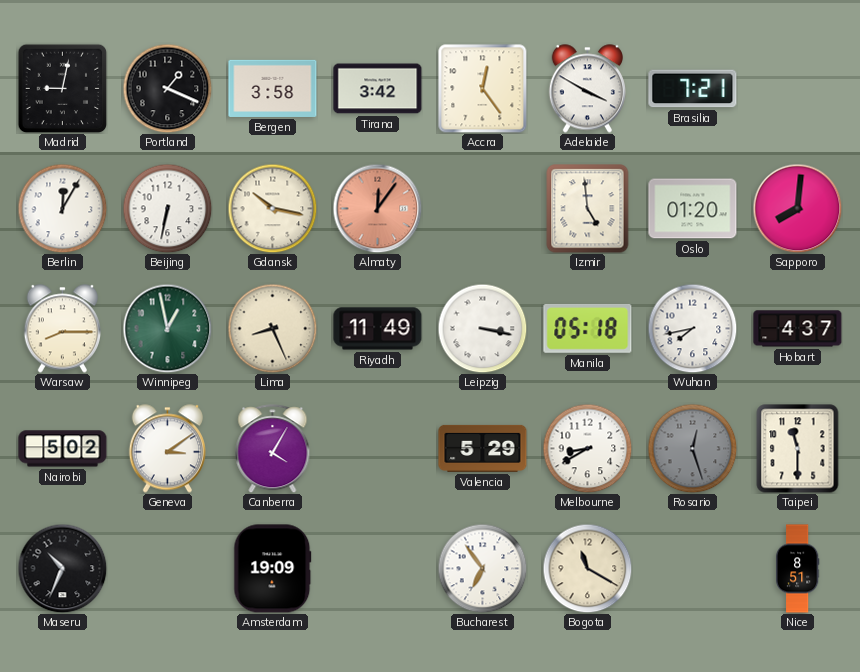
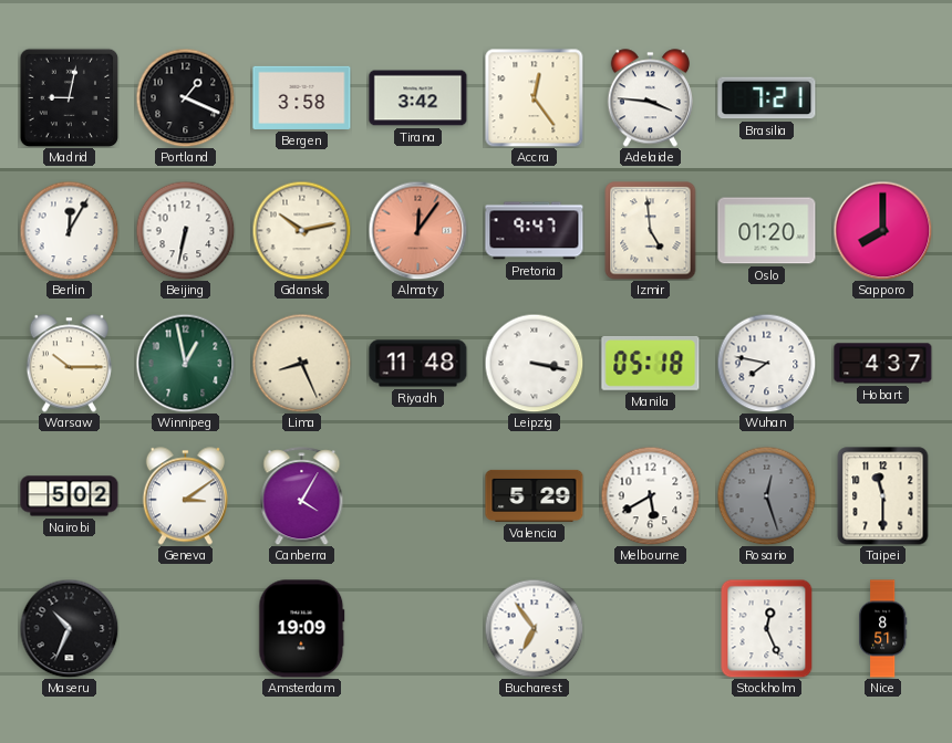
Adelaide: 3:50 -> 3:46
Gdansk: 10:17 -> 10:13
Pretoria: none -> 9:47
Sapporo: 8:01 -> 8:00
Warsaw: 8:15 -> 10:15
Riyadh: 11:49 -> 11:48
Wuhan: 7:43 -> 7:47
Melbourne: 8:40 -> 5:40
Bogota: 11:20 -> none
Stockholm: none -> 12:26
